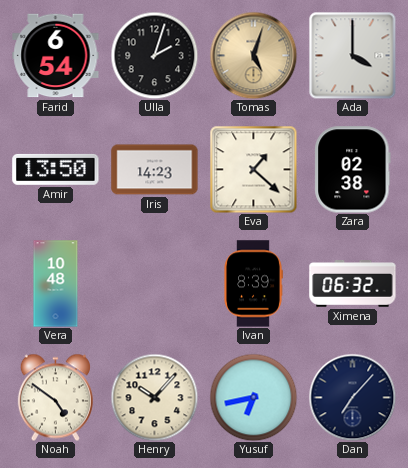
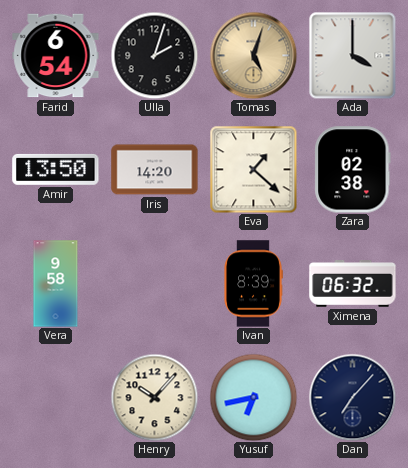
Iris: 14:23 -> 14:20
Vera: 10:48 -> 9:58
Noah: 4:51 -> none
